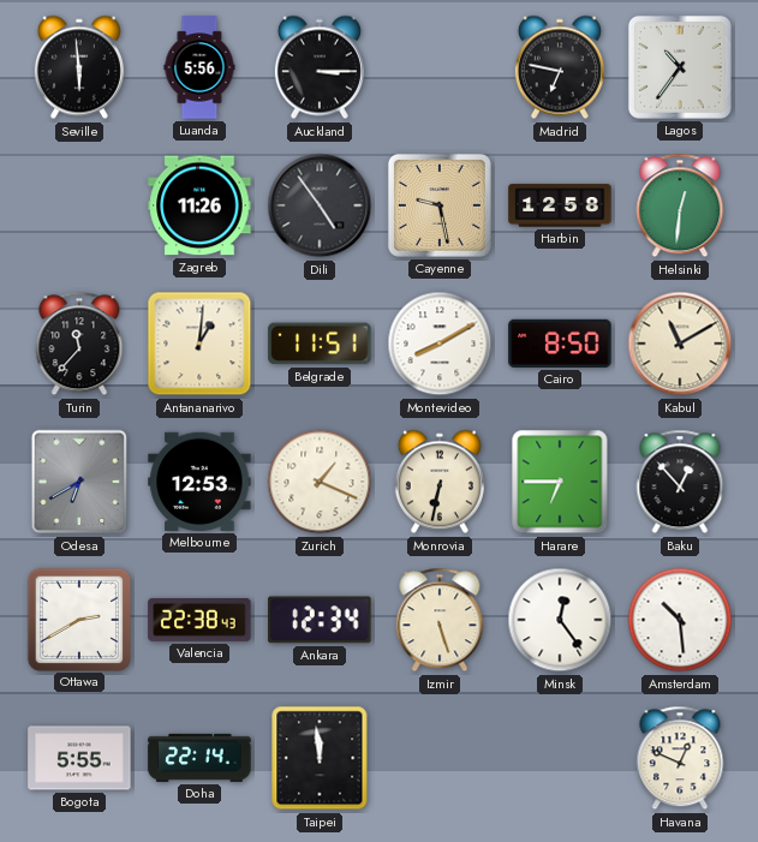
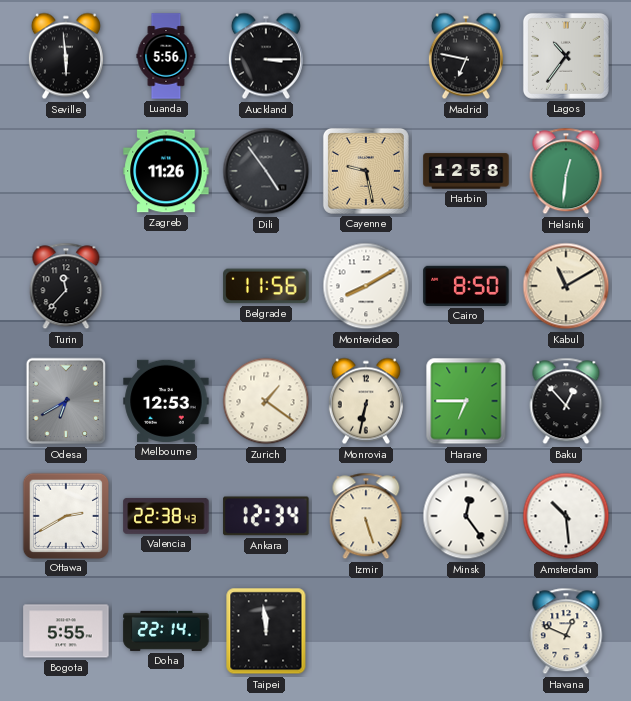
Antananarivo: 1:01 -> none
Belgrade: 11:51 -> 11:56
Zurich: 1:19 -> 1:21
